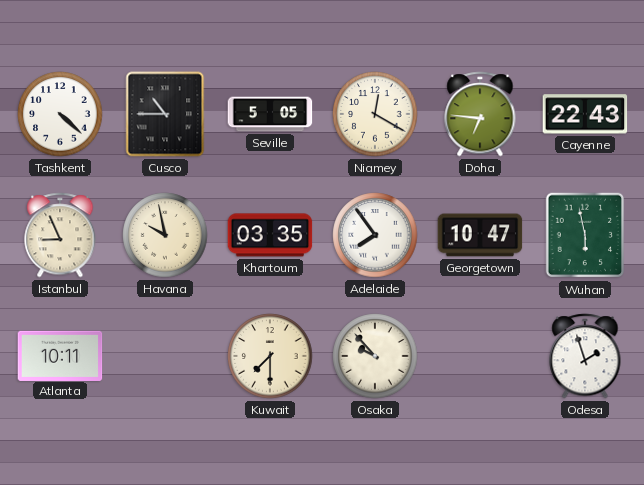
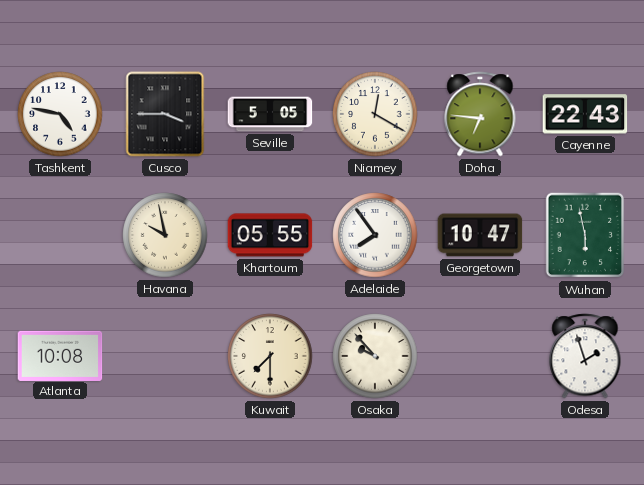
Tashkent: 4:22 -> 4:47
Cusco: 10:45 -> 3:45
Istanbul: 8:56 -> none
Khartoum: 03:35 -> 05:55
Atlanta: 10:11 -> 10:08
